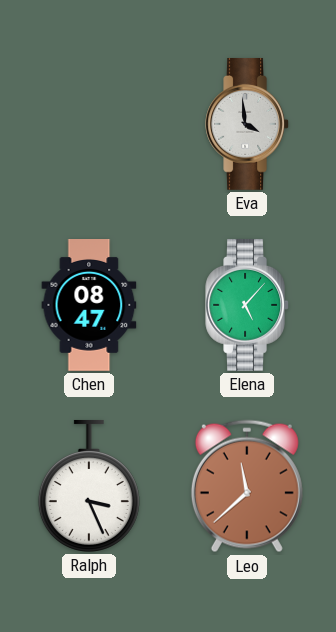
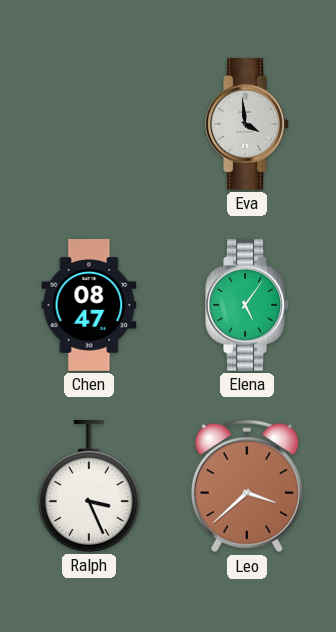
Elena: 5:07 -> 5:06
Leo: 11:38 -> 3:38
